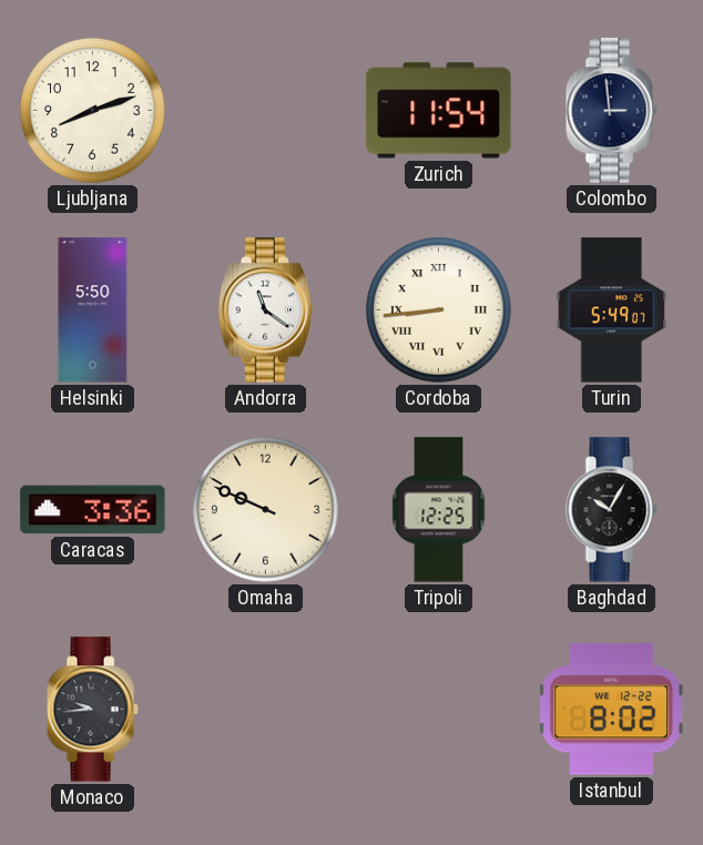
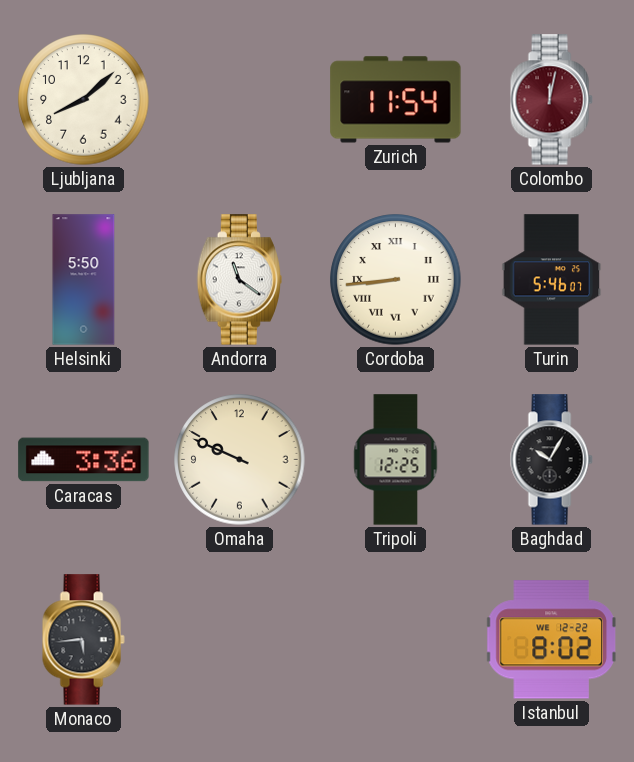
Ljubljana: 8:12 -> 8:08
Colombo: 2:59 -> 12:02
Colombo dial: navy -> burgundy
Turin: 5:49 -> 5:46
Monaco: 9:44 -> 5:44
